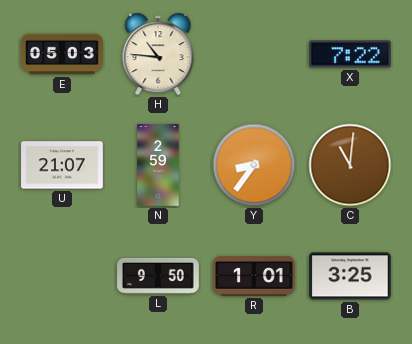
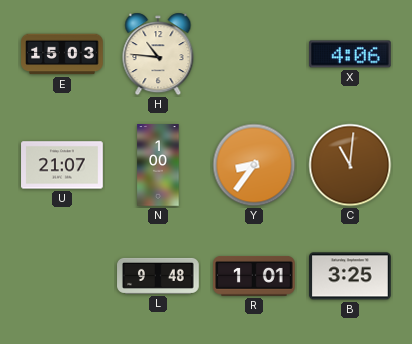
E: 05:03 -> 15:03
X: 7:22 -> 4:06
N: 2:59 -> 1:00
L: 9:50 -> 9:48
